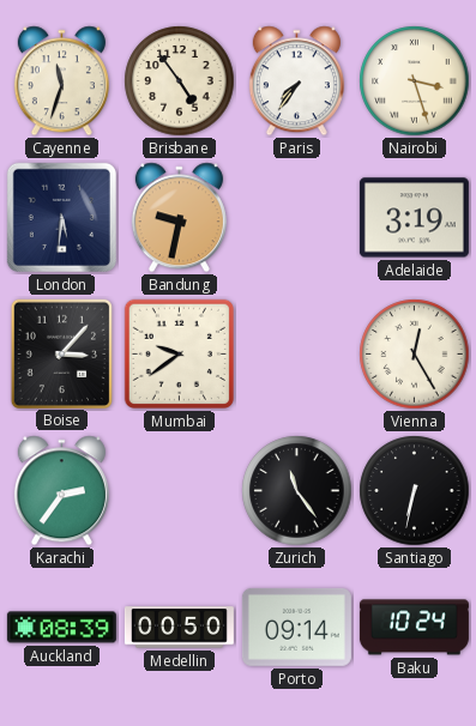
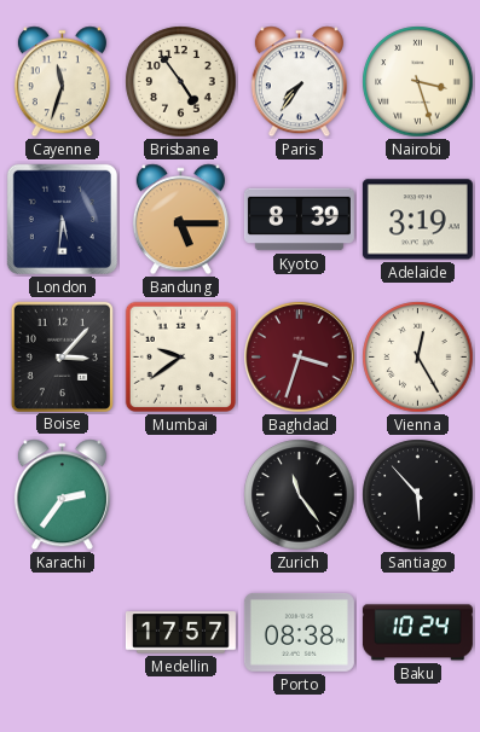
Bandung: 9:32 -> 5:15
Kyoto: none -> 8:39
Baghdad: none -> 3:33
Santiago: 6:32 -> 5:53
Auckland: 08:39 -> none
Medellin: 00:50 -> 17:57
Porto: 09:14 -> 08:38
